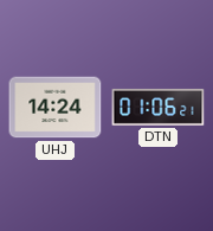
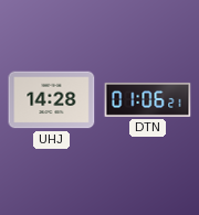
UHJ: 14:24 -> 14:28
